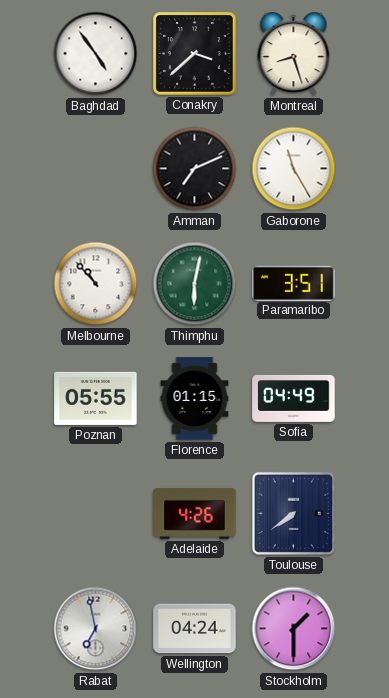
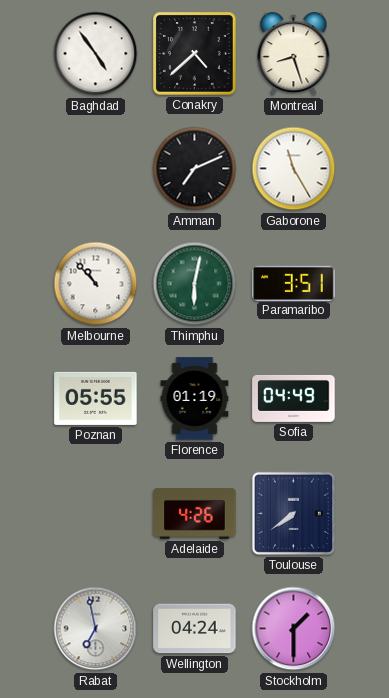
Conakry: 3:38 -> 4:38
Florence: 01:15 -> 01:19
